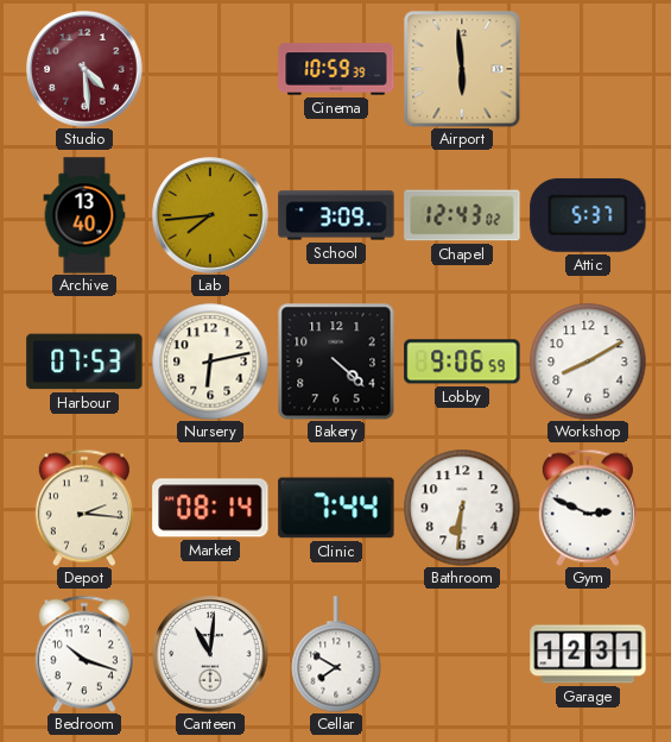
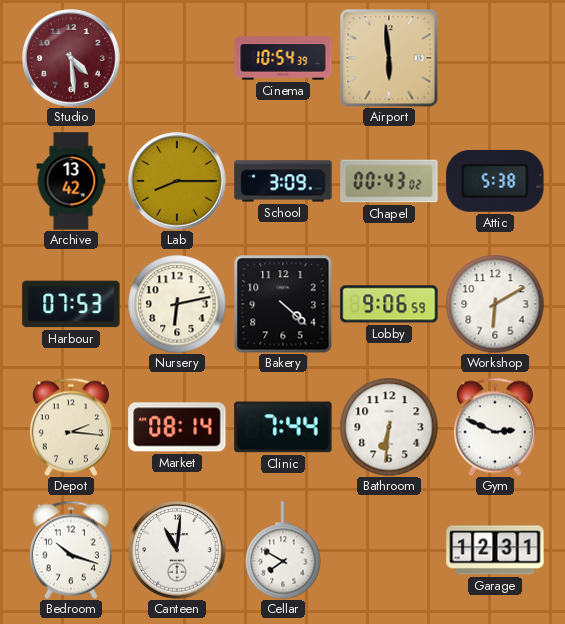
Cinema: 10:59 -> 10:54
Archive: 13:40 -> 13:42
Lab: 7:44 -> 8:15
Chapel: 12:43 -> 00:43
Attic: 5:37 -> 5:38
Workshop: 8:10 -> 6:10
